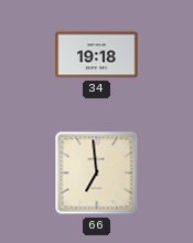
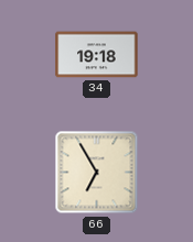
66: 6:59 -> 6:55
